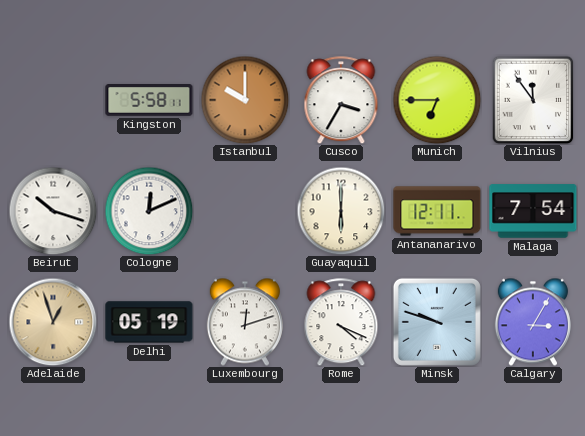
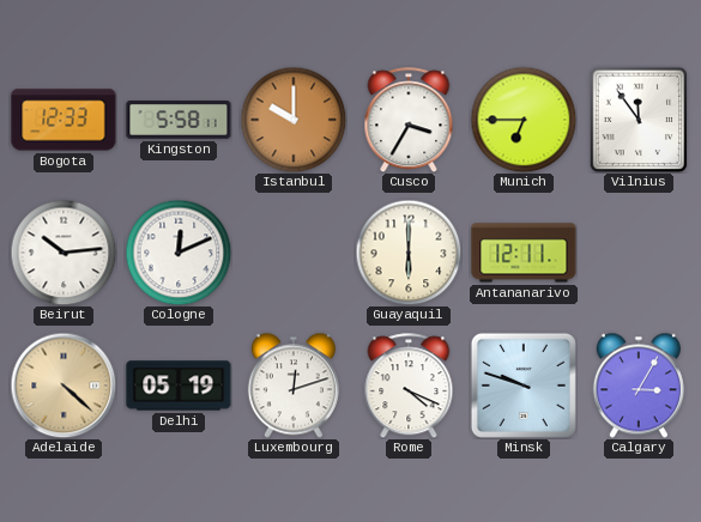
Bogota: none -> 12:33
Beirut: 10:18 -> 10:14
Malaga: 7:54 -> none
Adelaide: 12:57 -> 4:22
